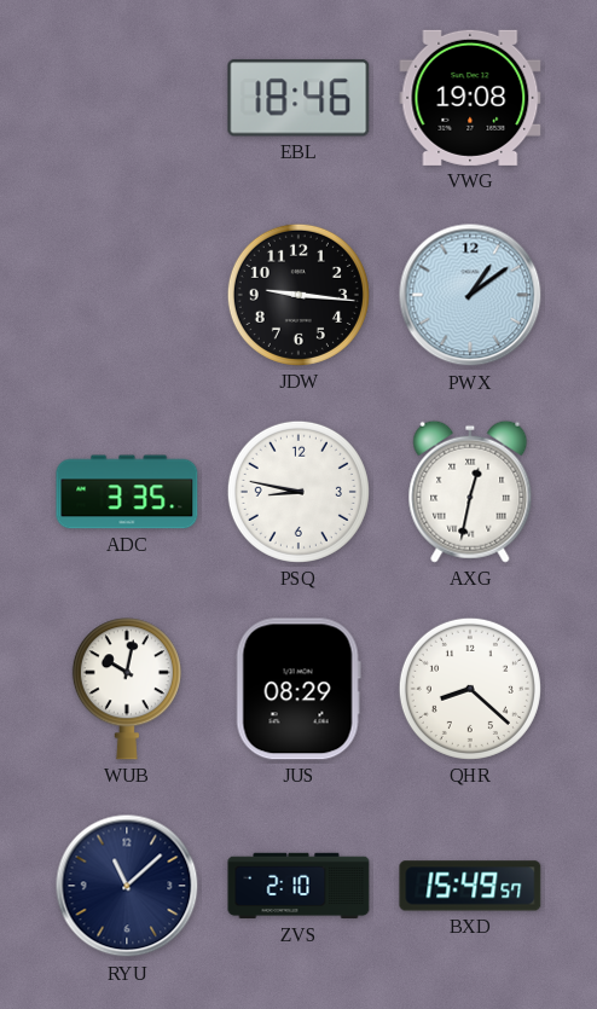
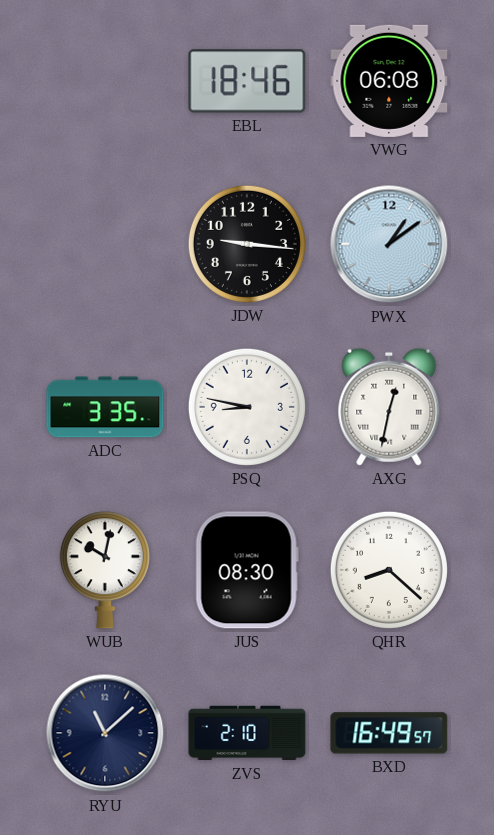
VWG: 19:08 -> 06:08
JUS: 08:29 -> 08:30
BXD: 15:49 -> 16:49
